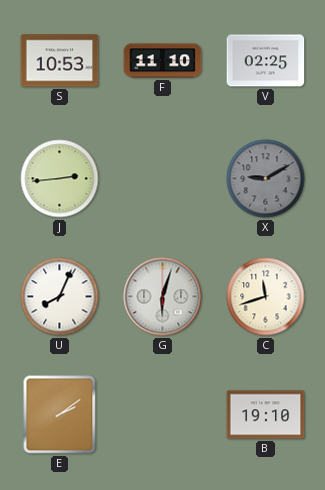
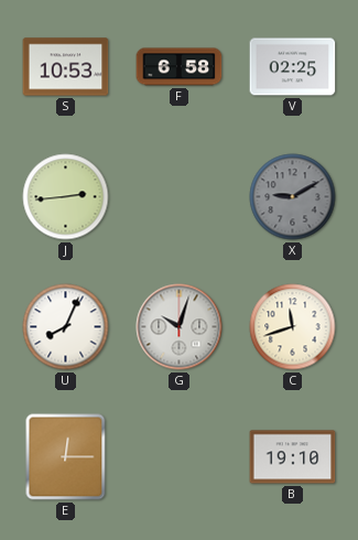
F: 11:10 -> 6:58
G: 6:03 -> 10:03
E: 2:09 -> 12:15
